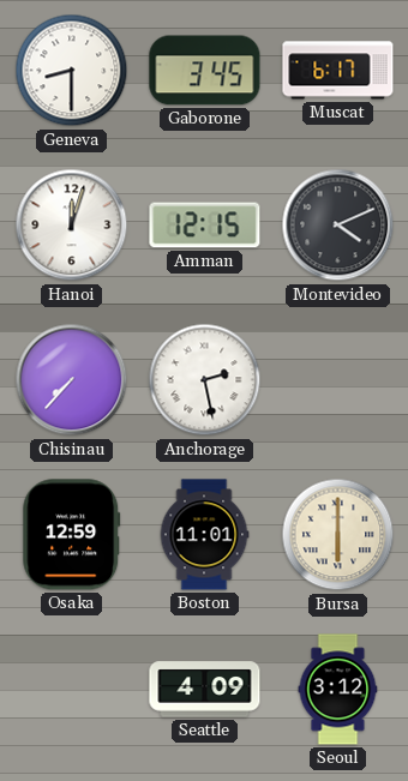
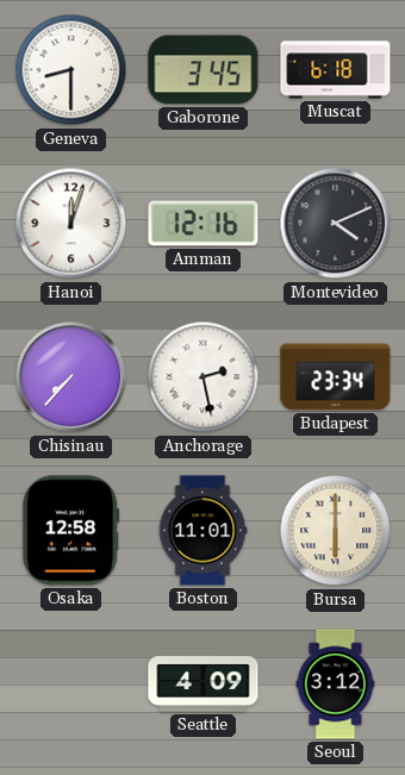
Muscat: 6:17 -> 6:18
Amman: 12:15 -> 12:16
Budapest: none -> 23:34
Osaka: 12:59 -> 12:58
